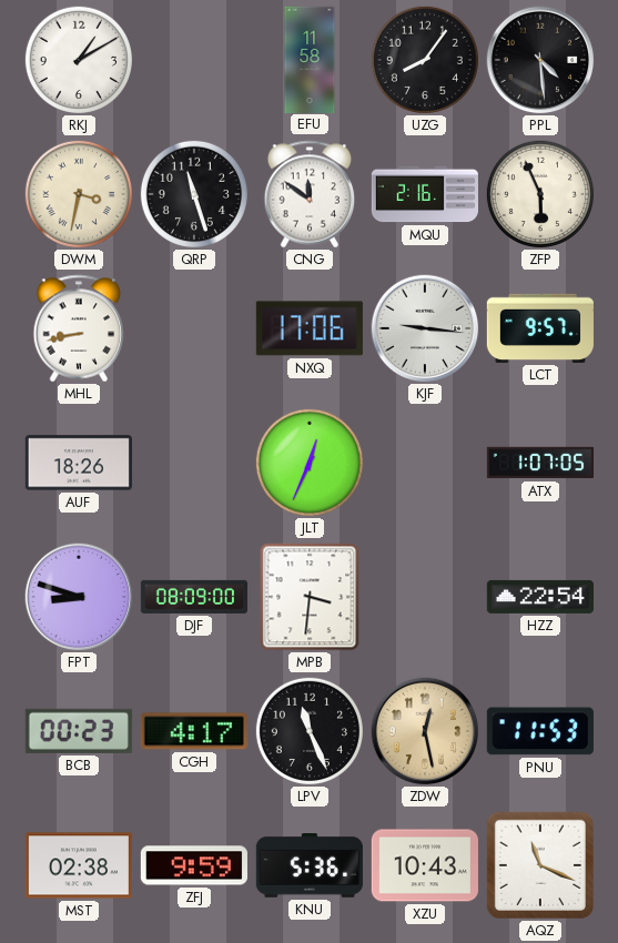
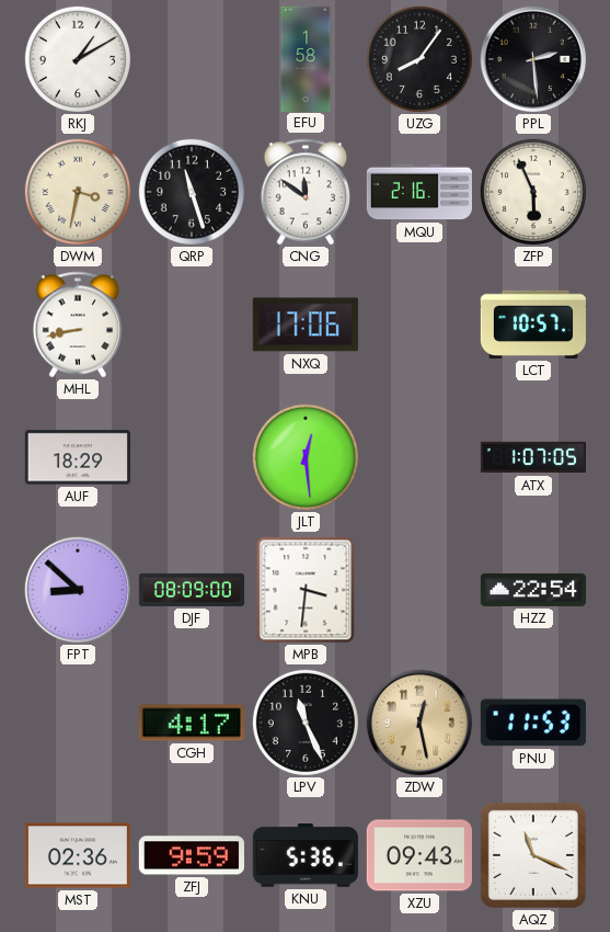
EFU: 11:58 -> 1:58
PPL: 4:29 -> 2:29
KJF: 9:16 -> none
LCT: 9:57 -> 10:57
AUF: 18:26 -> 18:29
JLT: 12:34 -> 12:29
FPT: 8:48 -> 8:52
BCB: 00:23 -> none
MST: 02:38 -> 02:36
XZU: 10:43 -> 09:43
